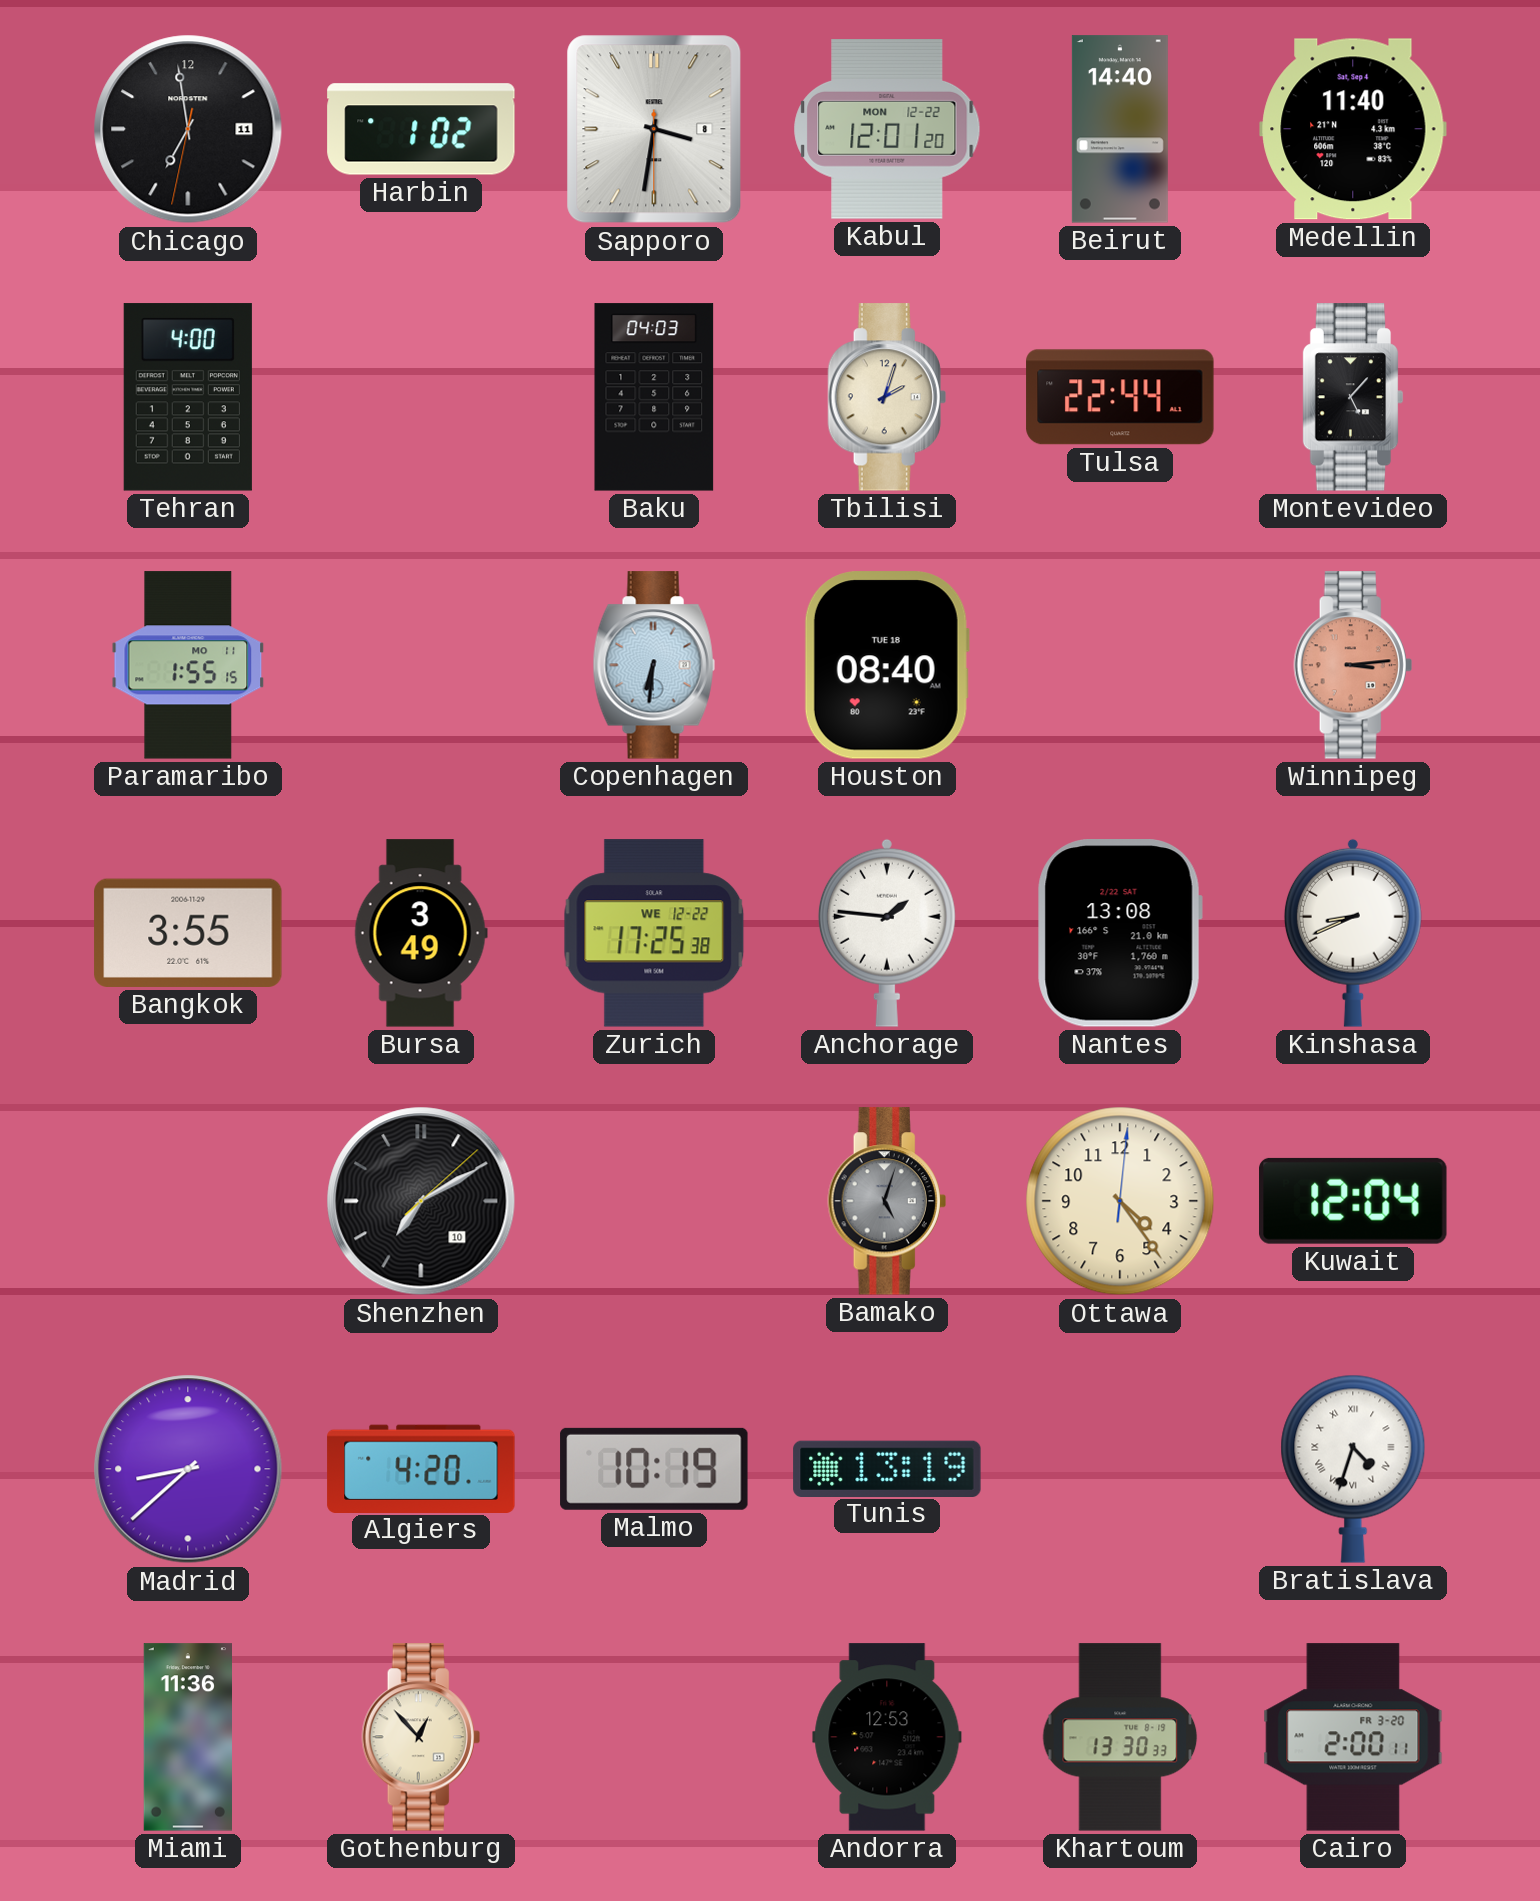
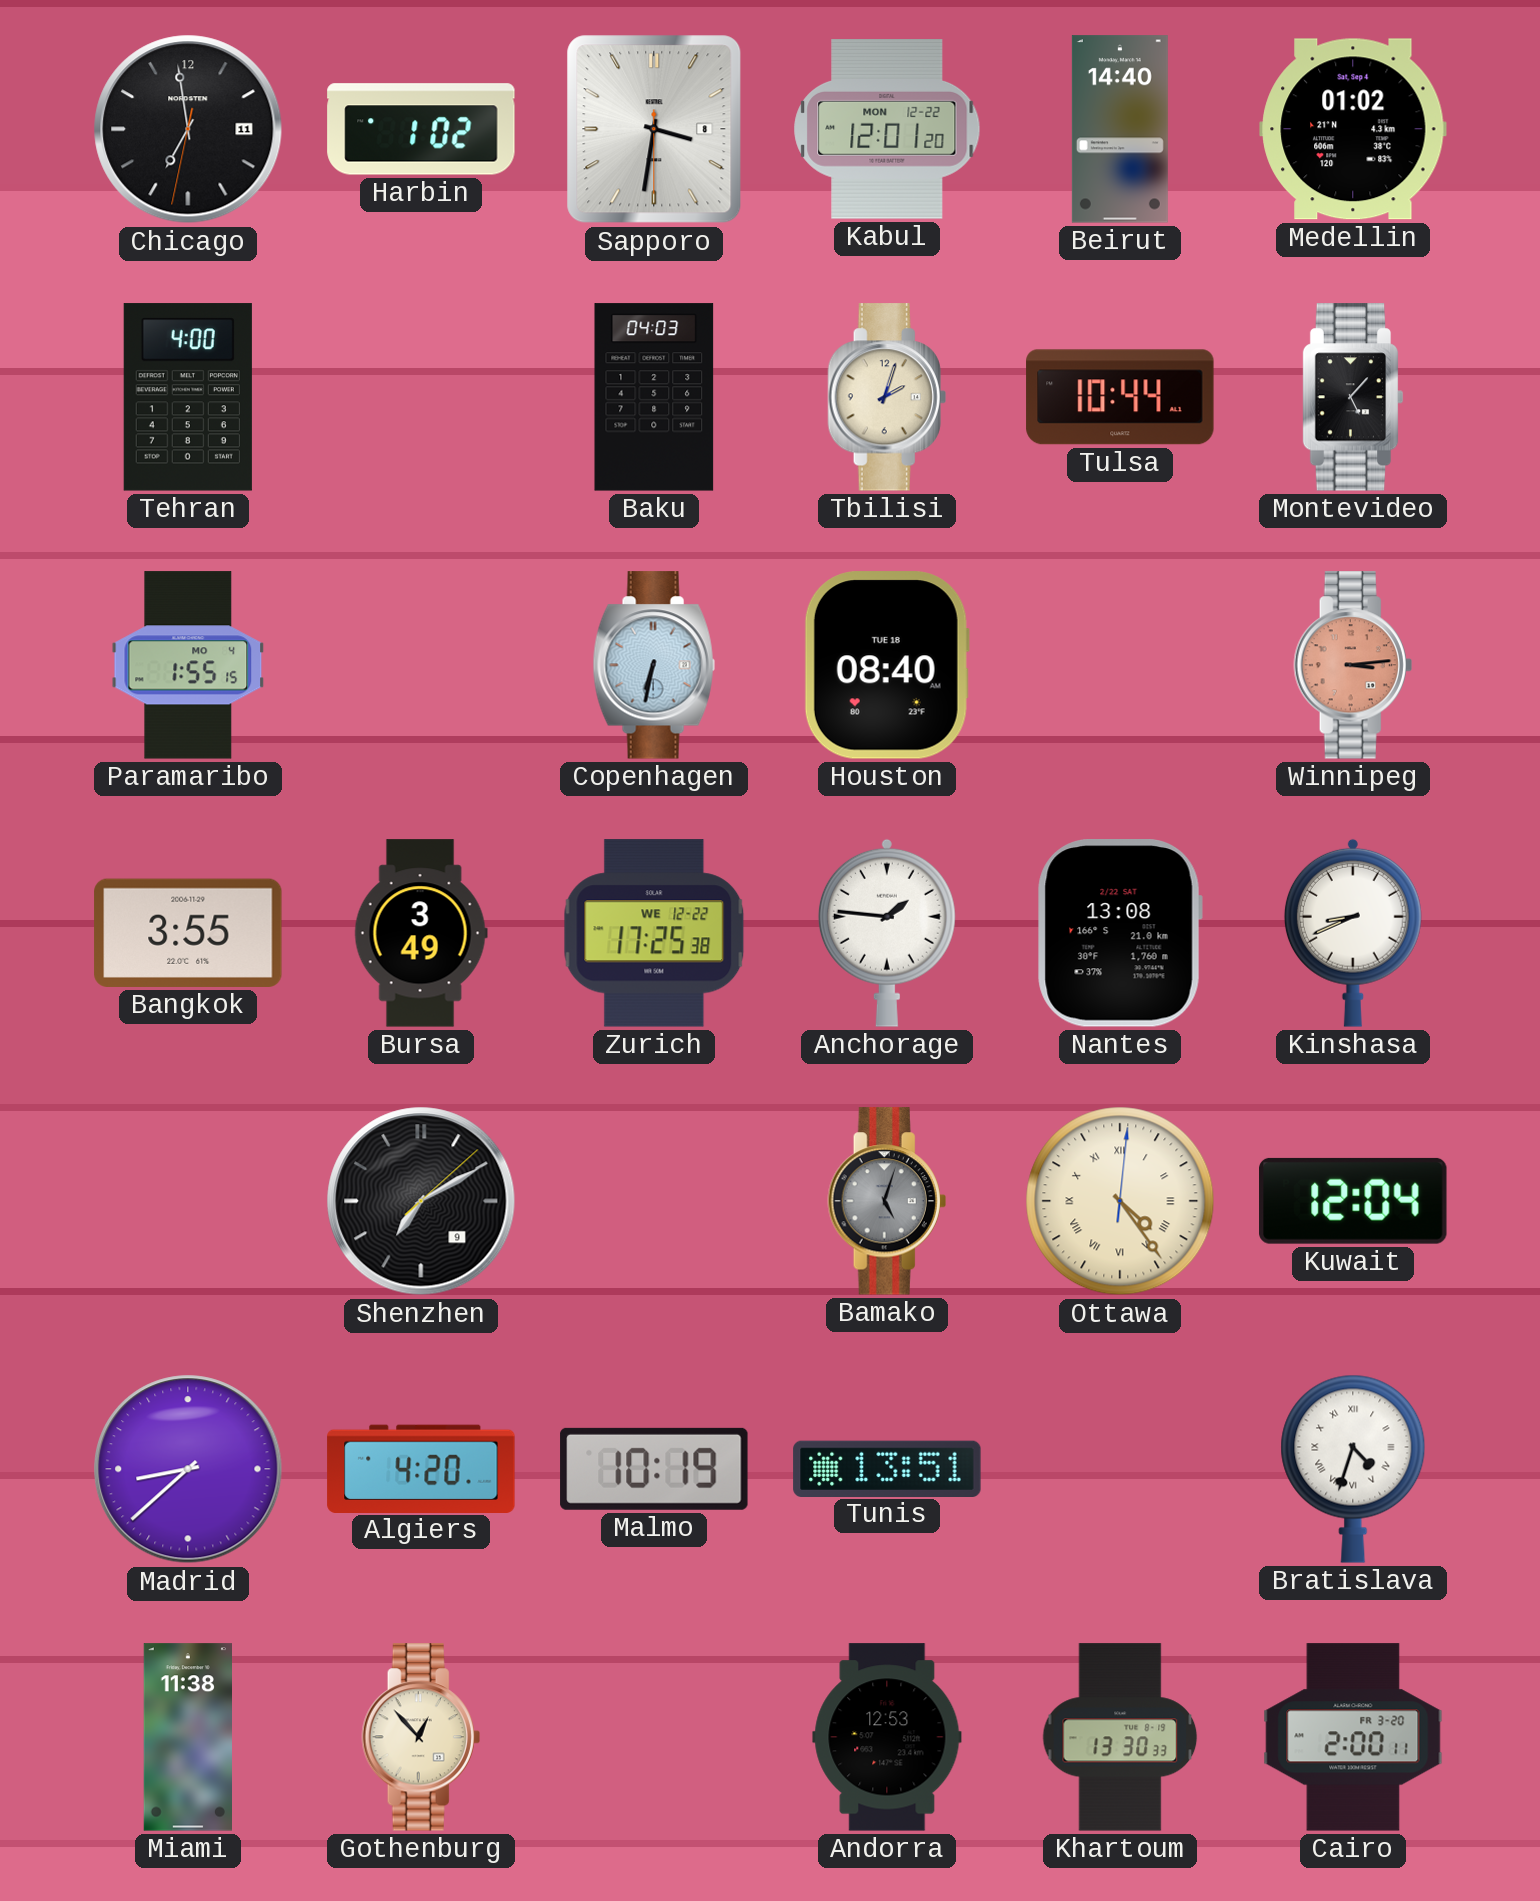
Medellin: 11:40 -> 01:02
Tulsa: 22:44 -> 10:44
Paramaribo date: MO 11 -> MO 4
Copenhagen: 6:31 -> 6:32
Shenzhen date: 10 -> 9
Ottawa numerals: Arabic -> Roman
Tunis: 13:19 -> 13:51
Miami: 11:36 -> 11:38
